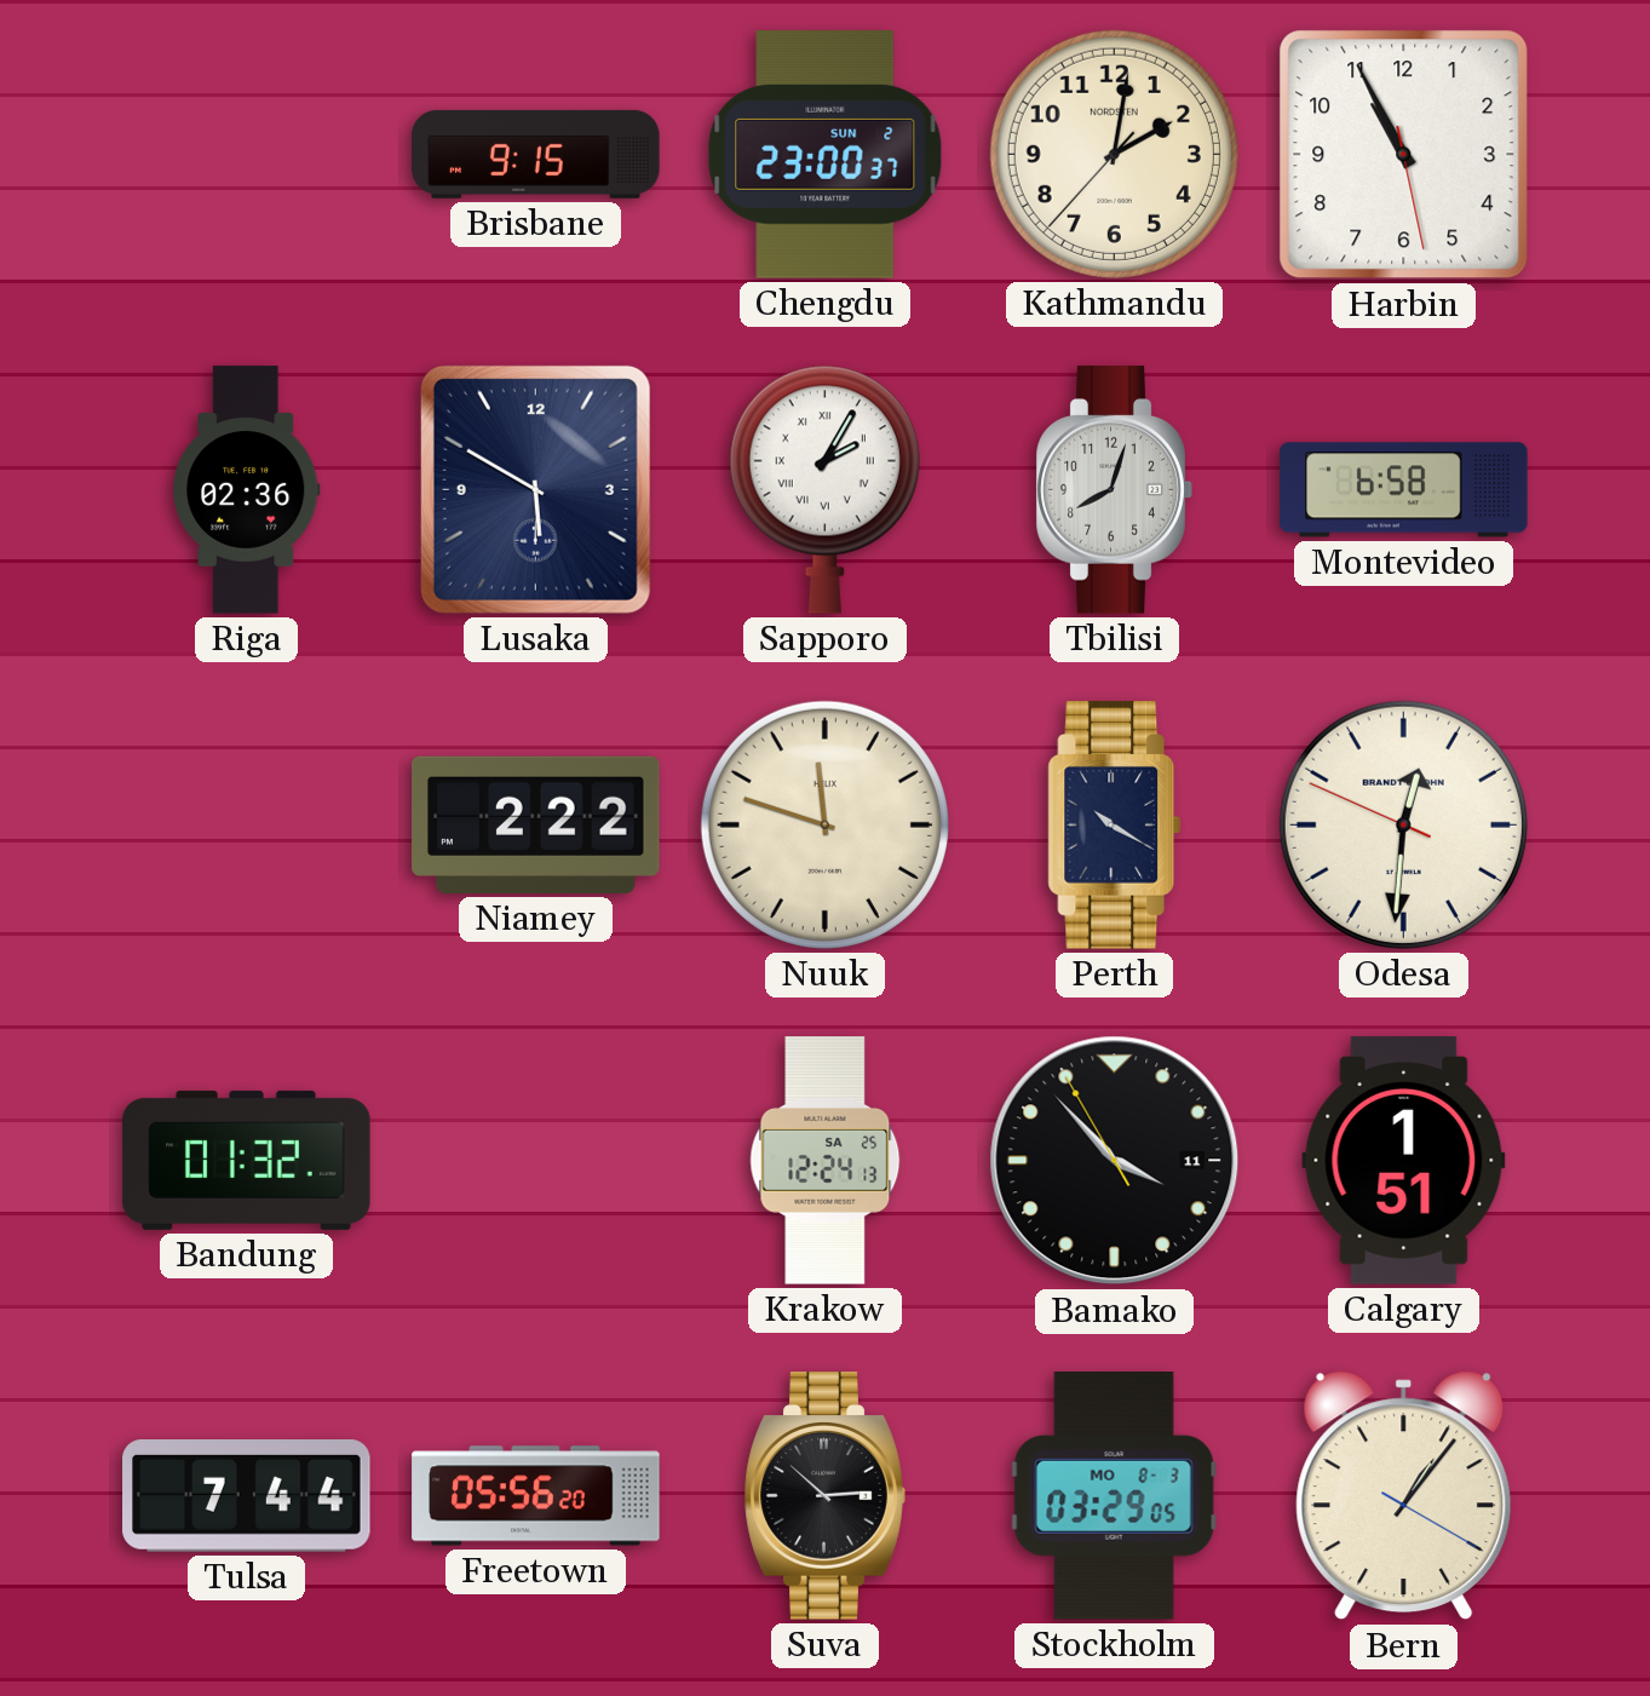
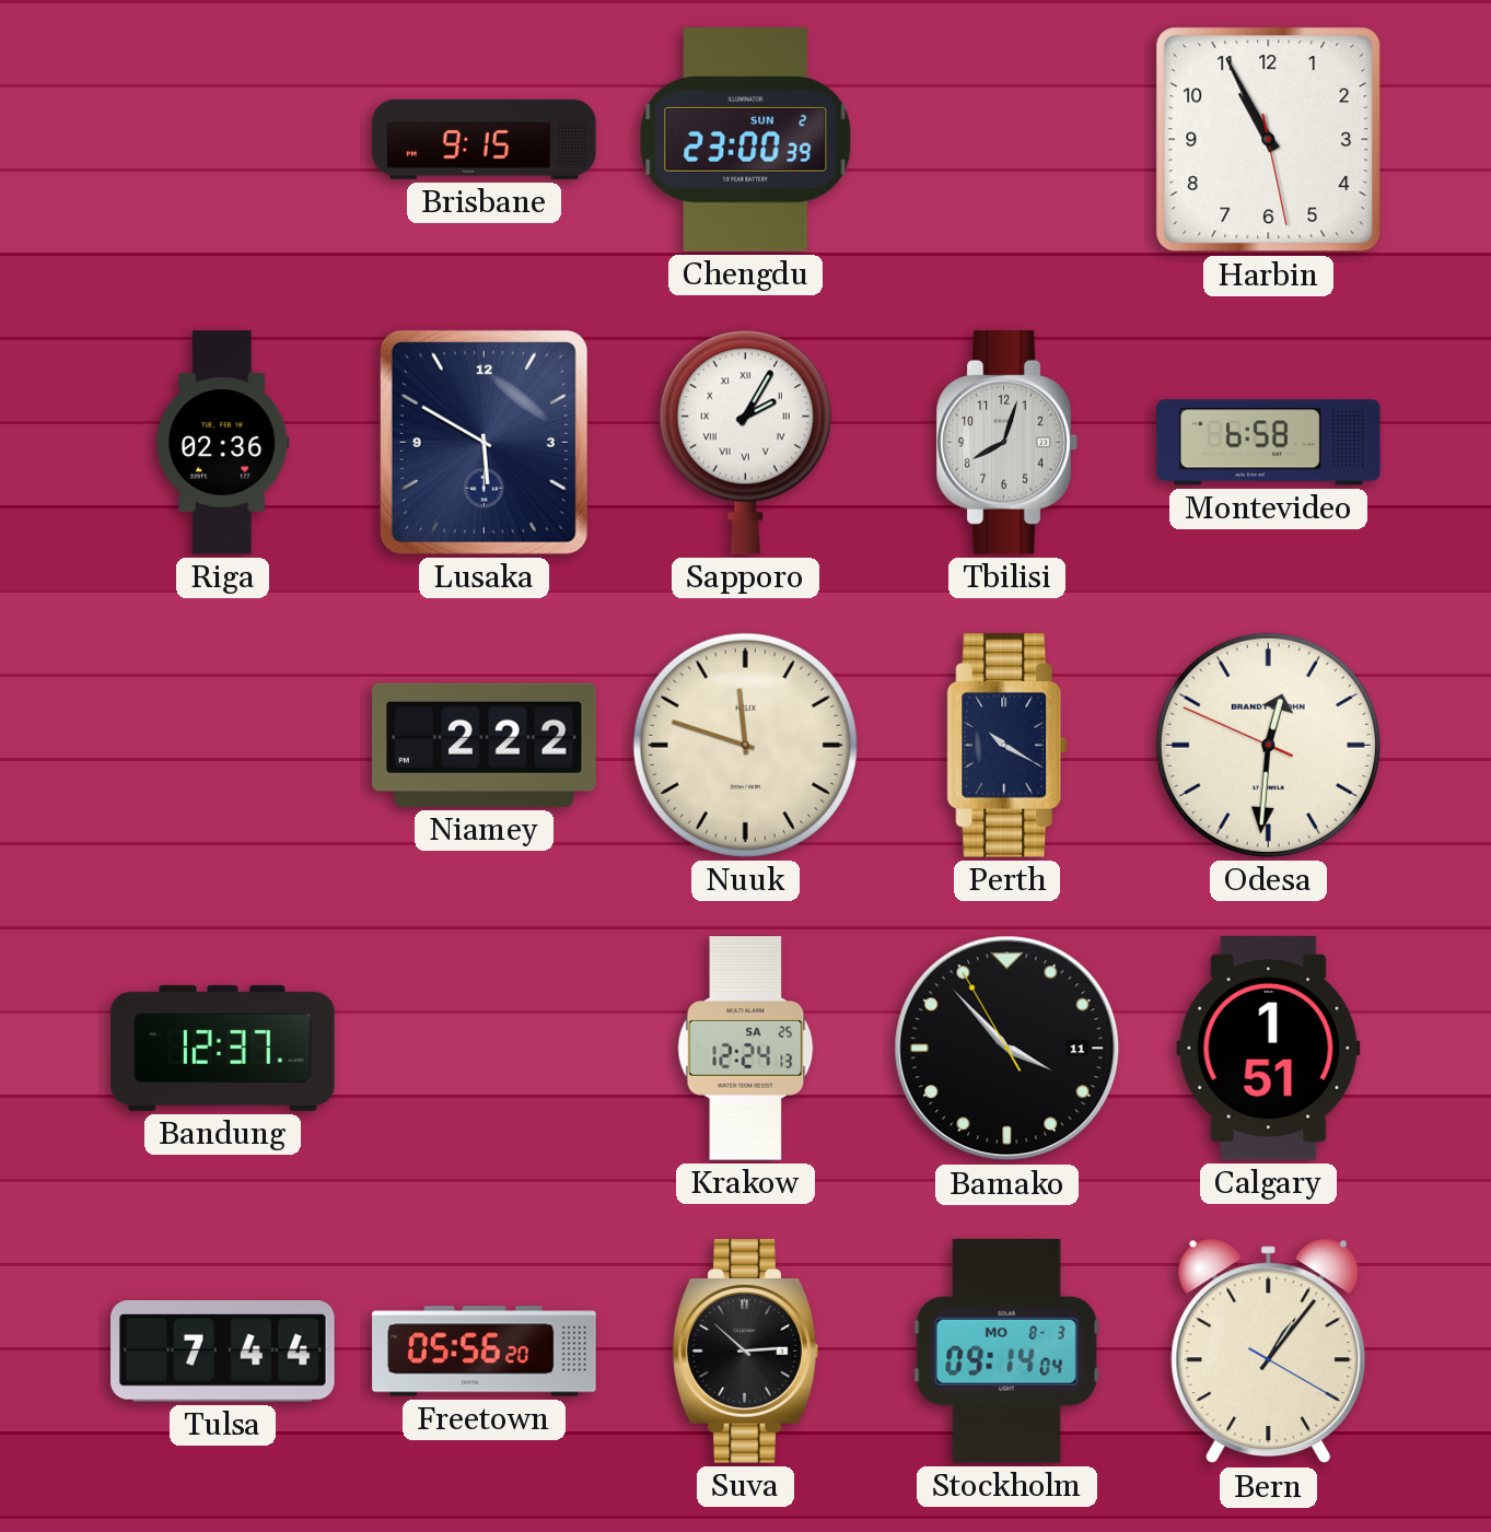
Chengdu: 23:00:37 -> 23:00:39
Kathmandu: 2:01 -> none
Bandung: 01:32 -> 12:37
Stockholm: 03:29 -> 09:14
